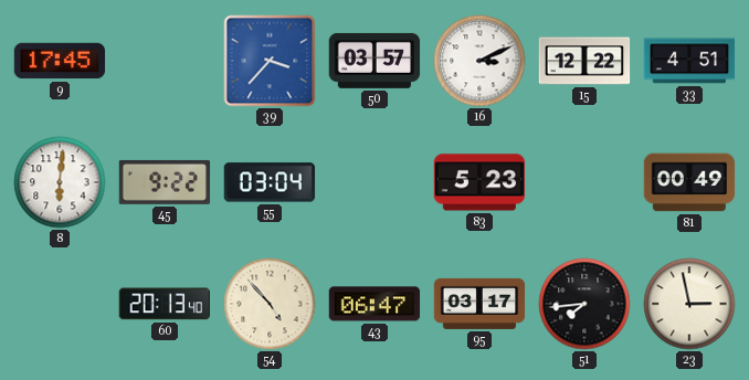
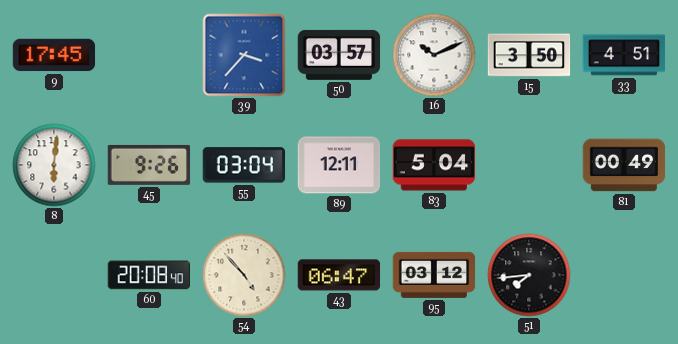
16: 3:11 -> 10:11
15: 12:22 -> 3:50
45: 9:22 -> 9:26
89: none -> 12:11
83: 5:23 -> 5:04
60: 20:13 -> 20:08
95: 03:17 -> 03:12
23: 2:58 -> none
